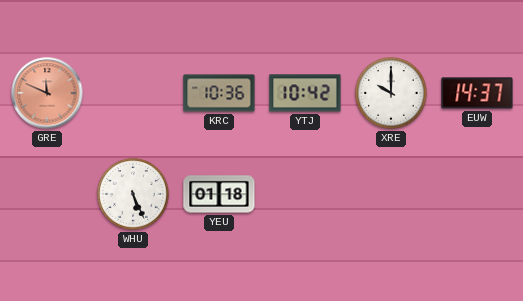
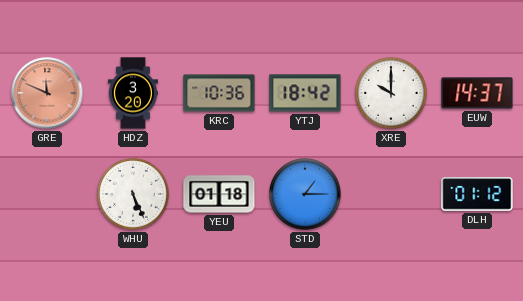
HDZ: none -> 3:20
YTJ: 10:42 -> 18:42
STD: none -> 1:15
DLH: none -> 01:12
